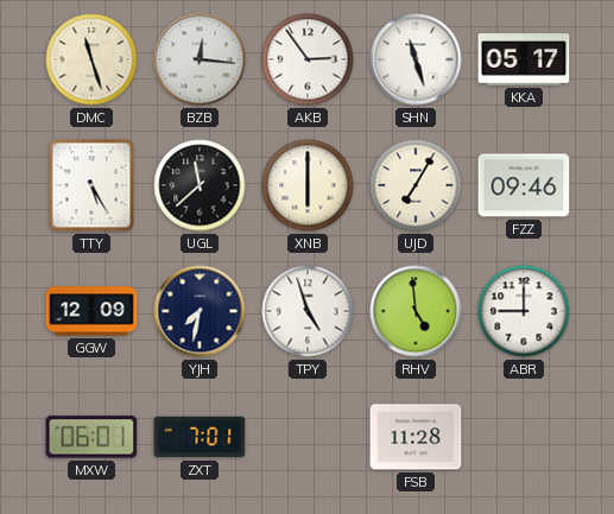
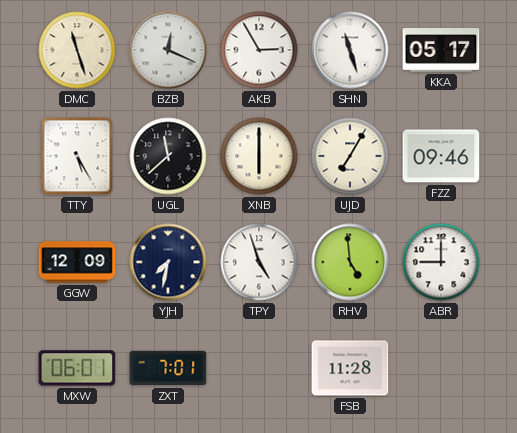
BZB: 12:16 -> 12:19
AKB: 2:54 -> 2:55
